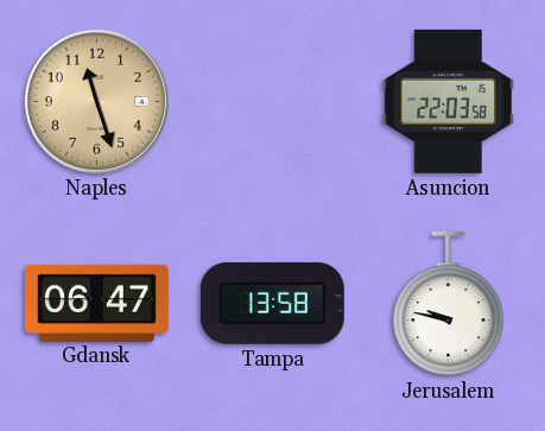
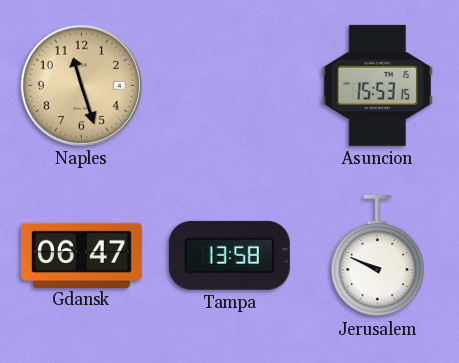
Asuncion: 22:03 -> 15:53
Jerusalem: 9:47 -> 9:49
